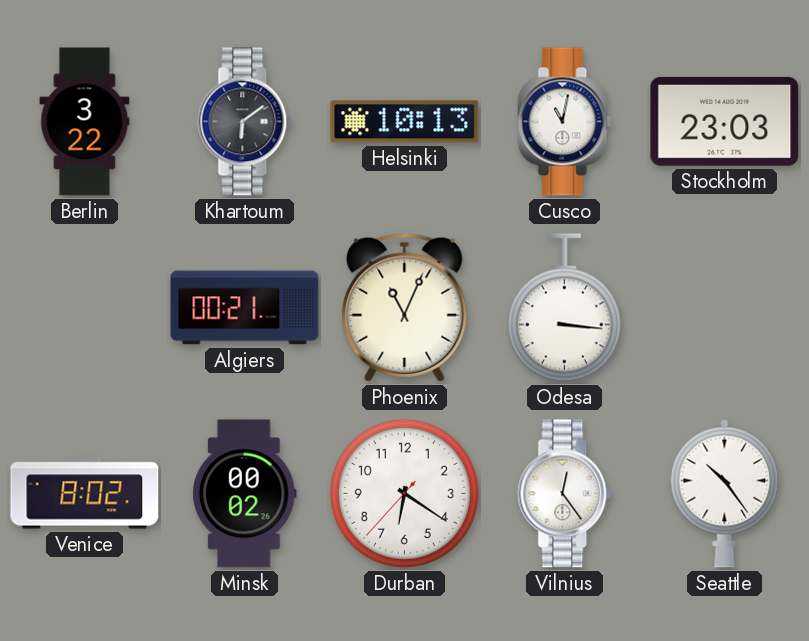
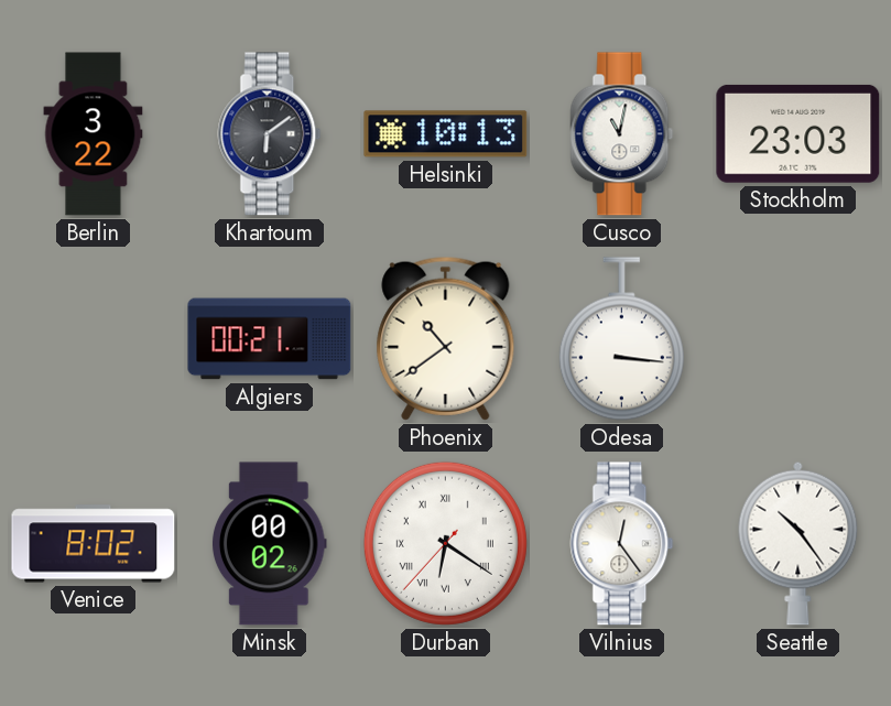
Phoenix: 11:04 -> 10:39
Durban numerals: Arabic -> Roman
